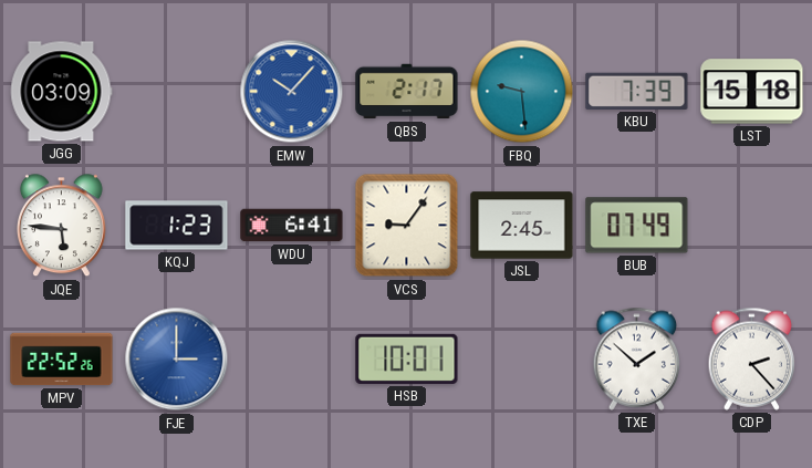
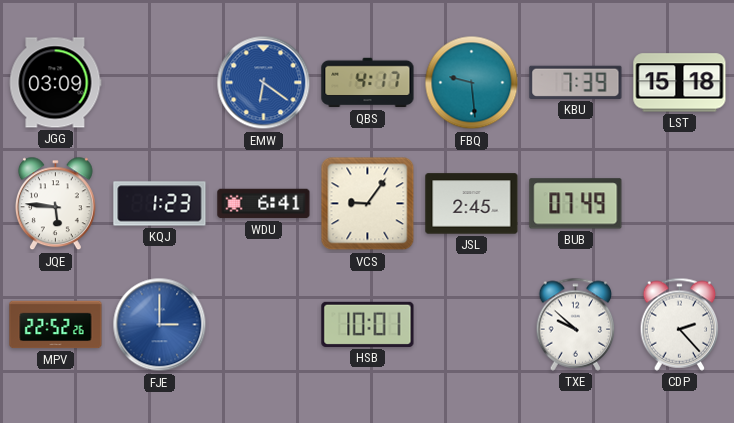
EMW: 10:07 -> 6:21
QBS: 2:17 -> 4:17
TXE: 1:52 -> 9:52
